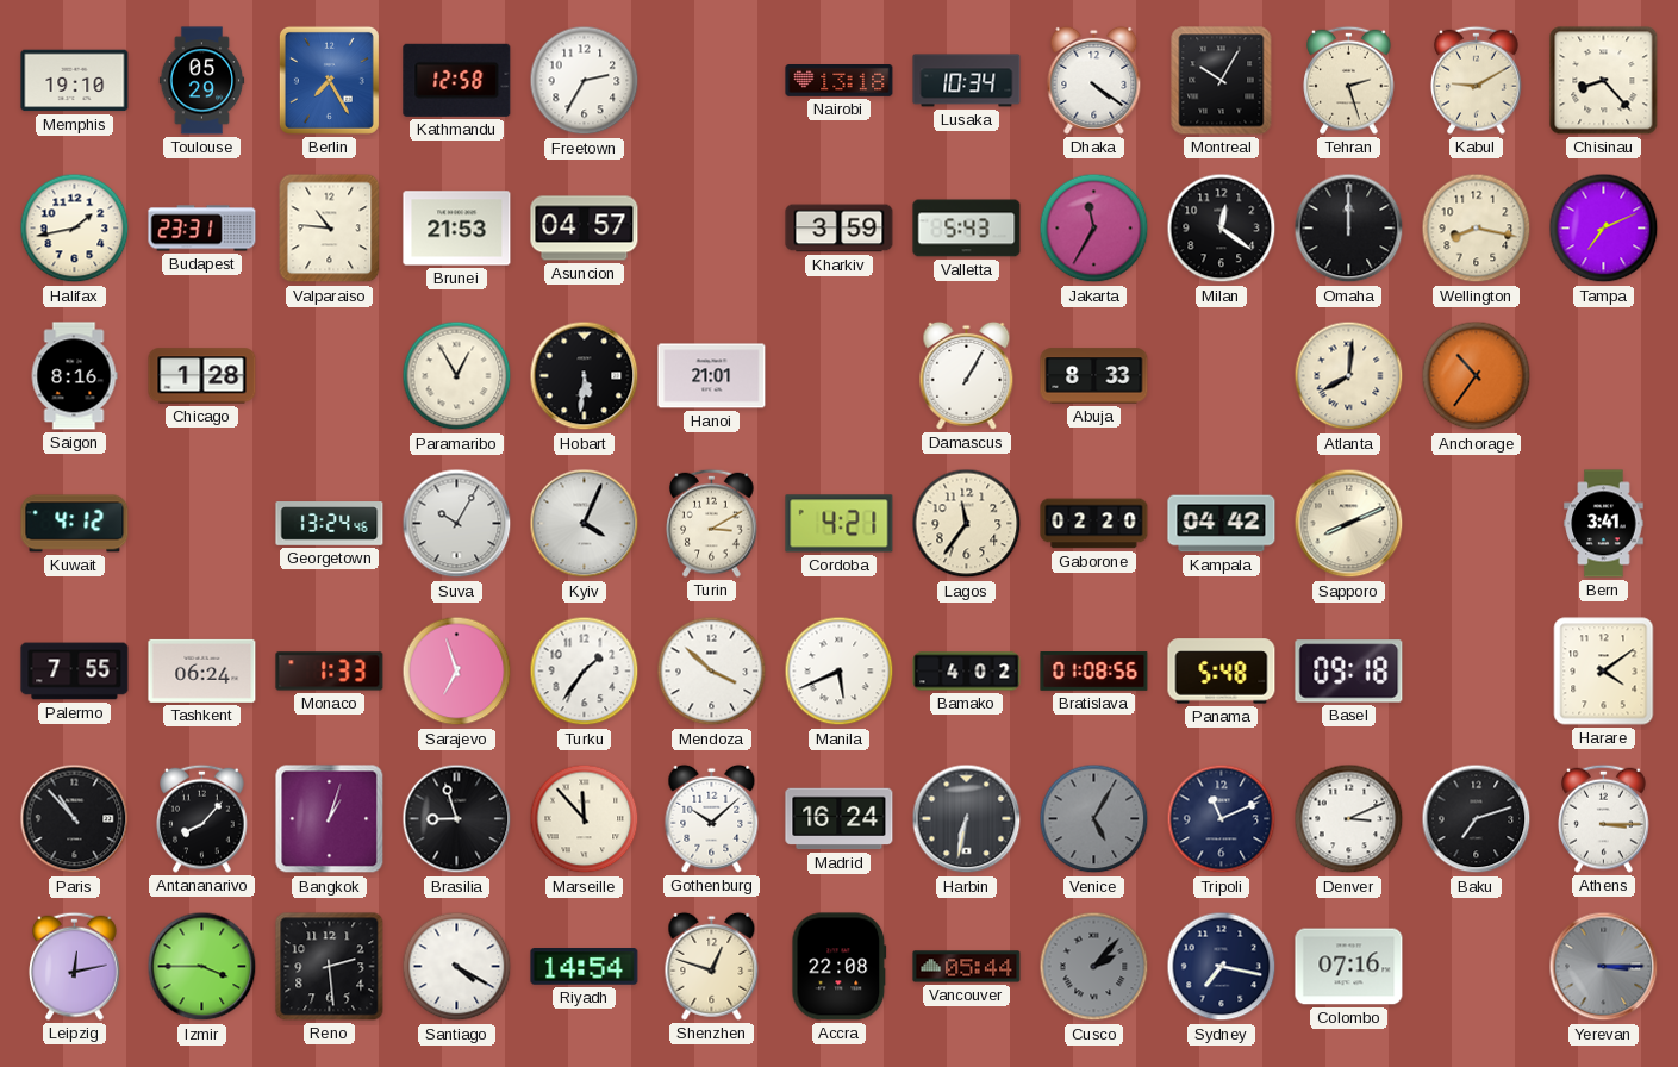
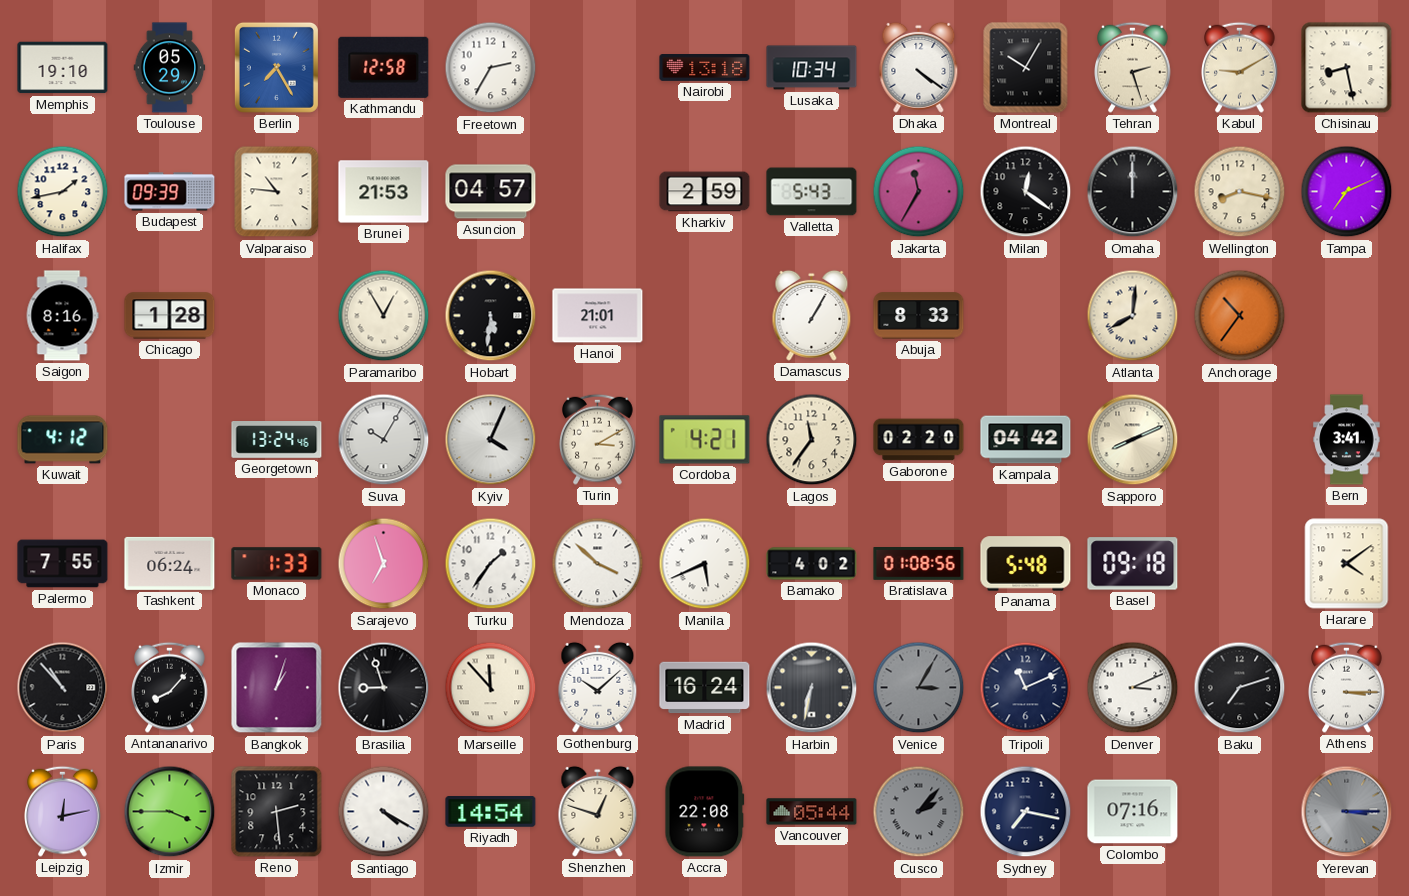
Chisinau: 8:23 -> 8:28
Budapest: 23:31 -> 09:39
Kharkiv: 3:59 -> 2:59
Venice: 5:05 -> 3:05
